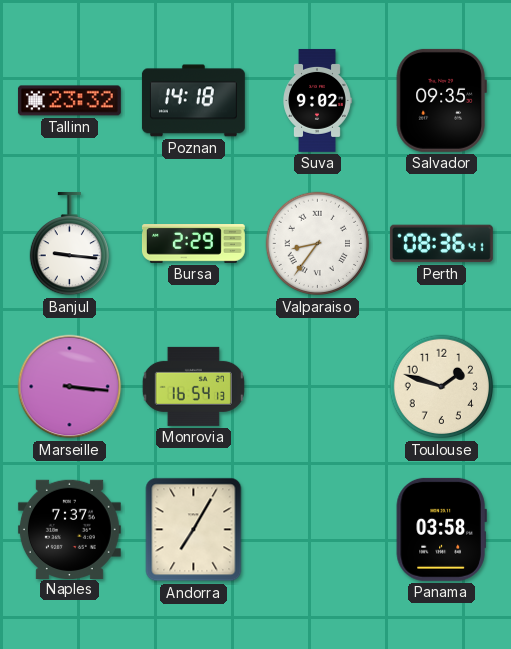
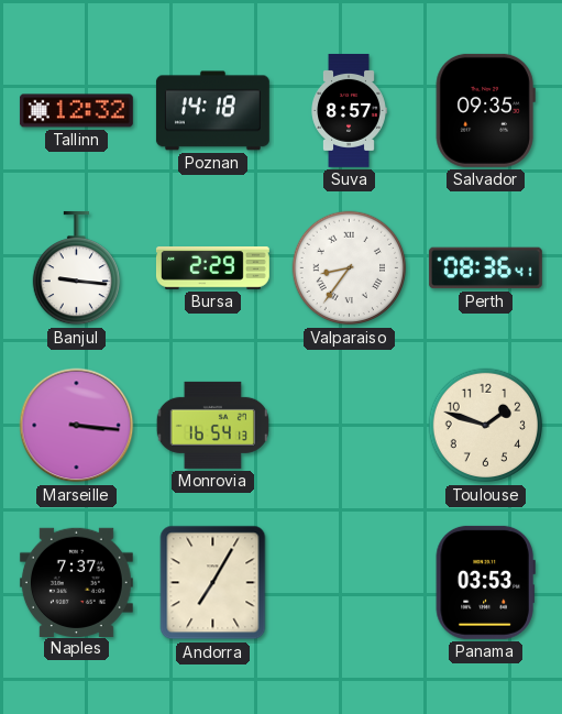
Tallinn: 23:32 -> 12:32
Suva: 9:02 -> 8:57
Panama: 03:58 -> 03:53
